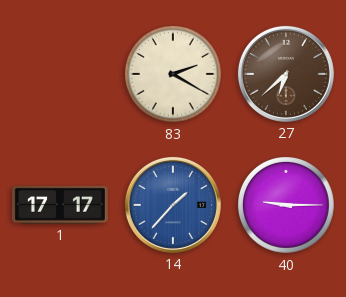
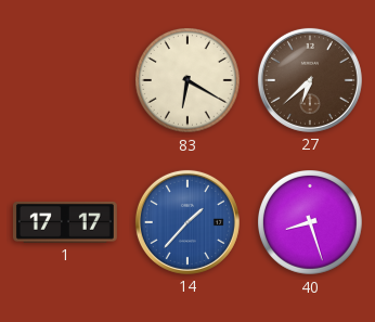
83: 2:20 -> 6:20
40: 9:15 -> 8:27
